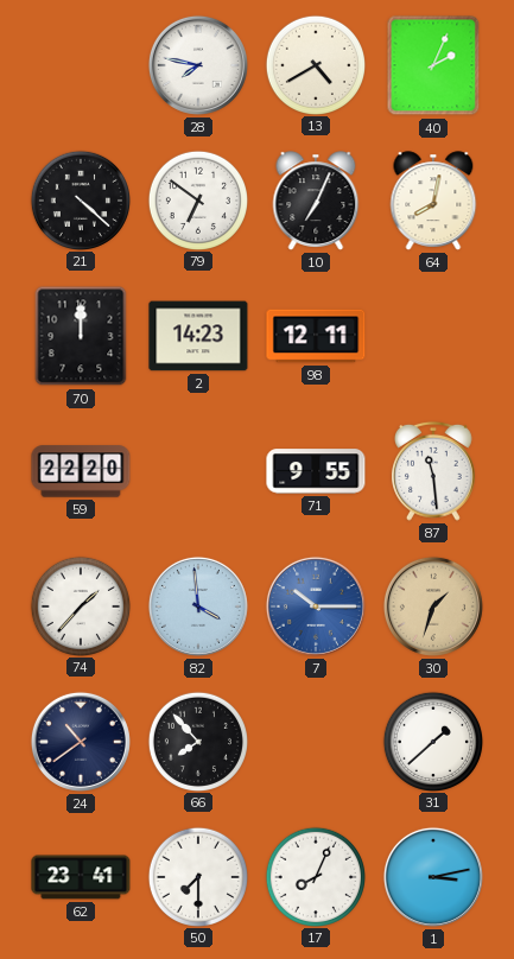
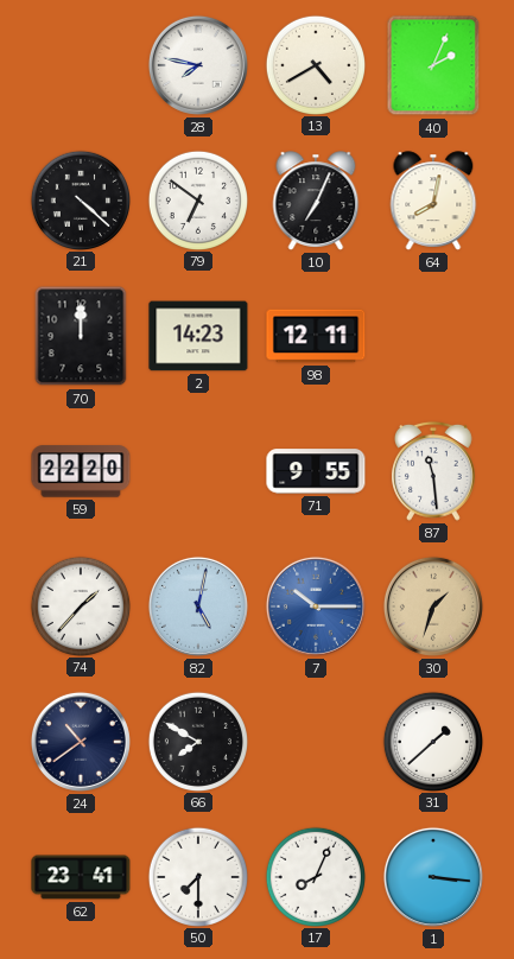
82: 3:59 -> 5:02
66: 7:53 -> 7:50
1: 3:13 -> 3:16
